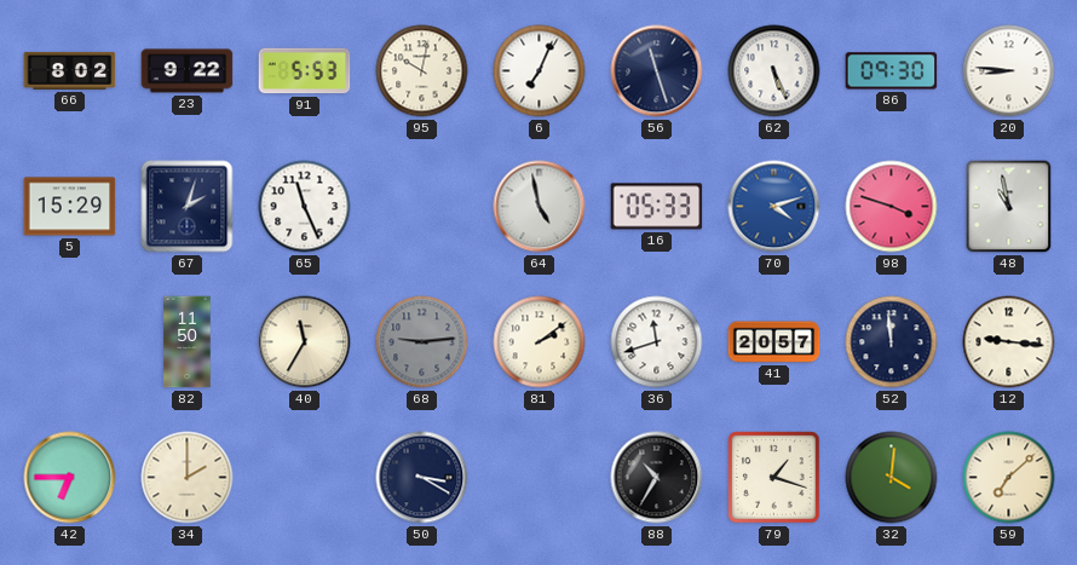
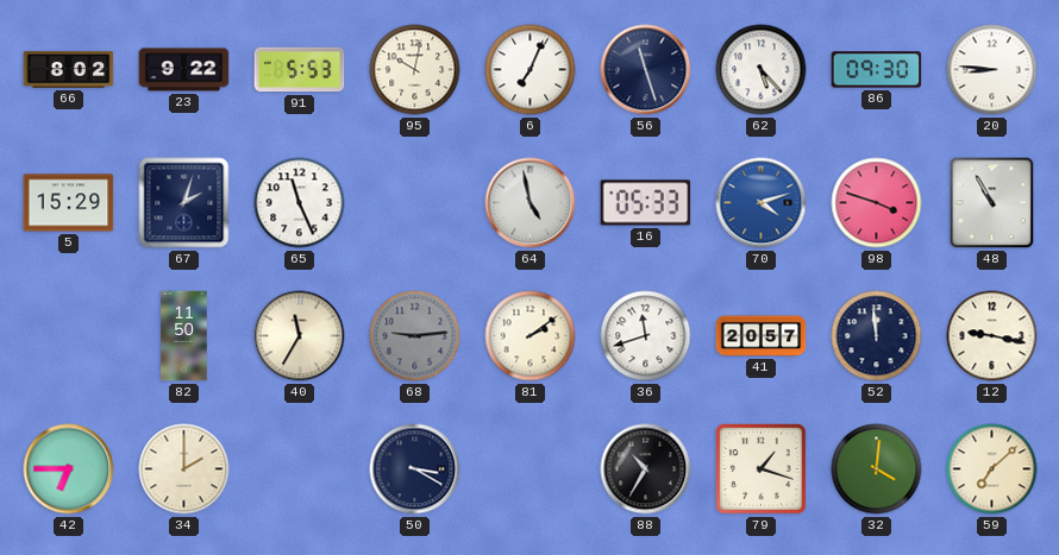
62: 5:26 -> 5:23
48: 10:58 -> 10:55
12: 9:16 -> 9:17
